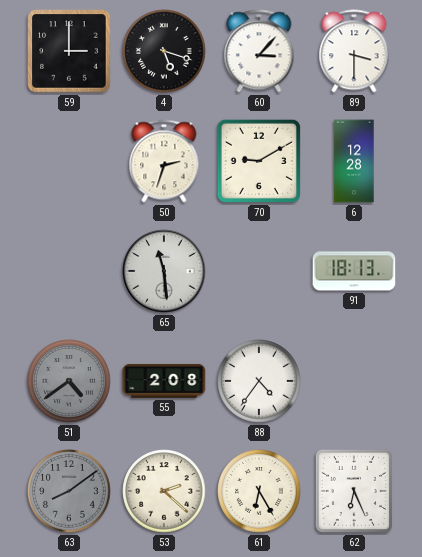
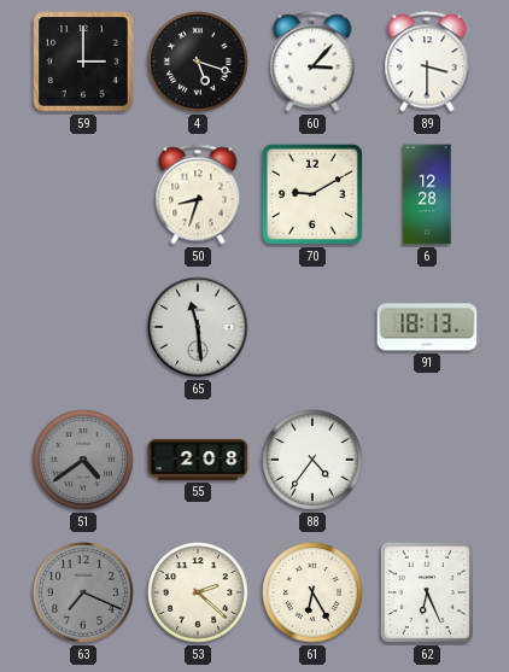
50: 2:33 -> 8:33
63: 8:09 -> 7:19
